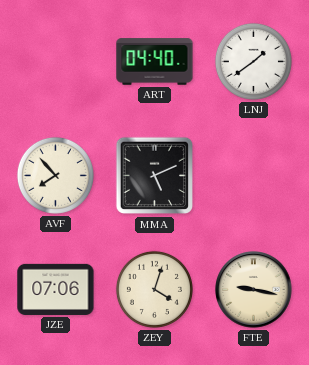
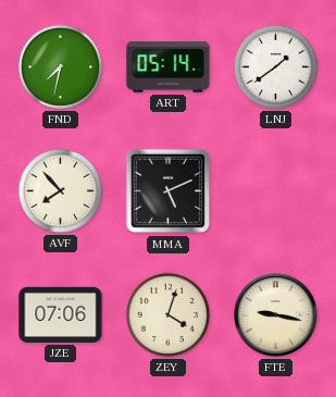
FND: none -> 7:32
ART: 04:40 -> 05:14
